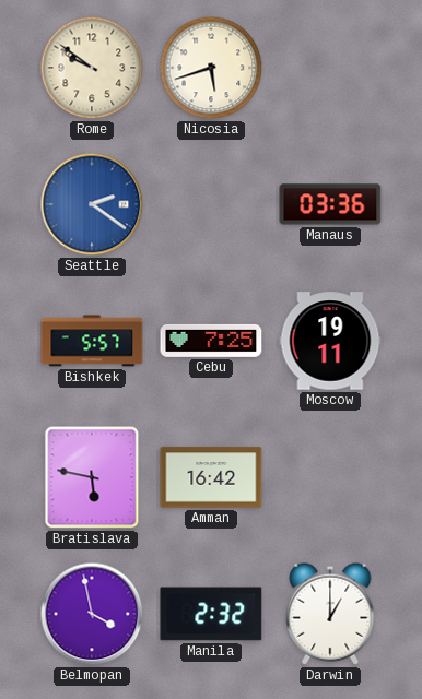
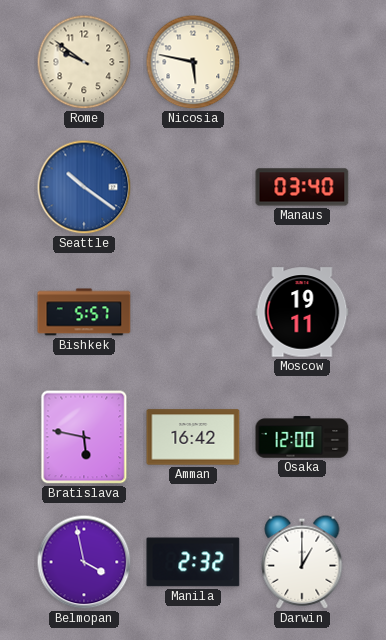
Nicosia: 5:42 -> 5:47
Seattle: 2:21 -> 10:21
Manaus: 03:36 -> 03:40
Cebu: 7:25 -> none
Osaka: none -> 12:00
